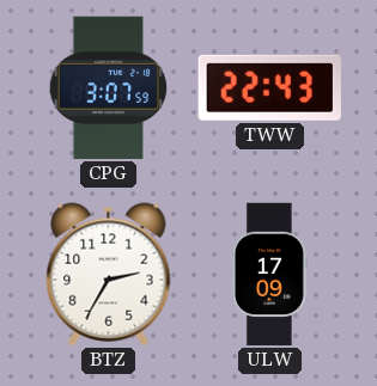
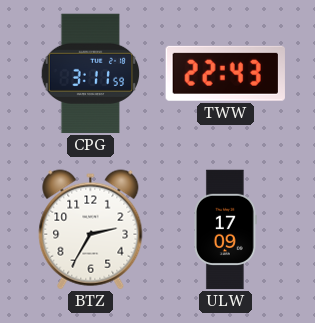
CPG: 3:07 -> 3:11
